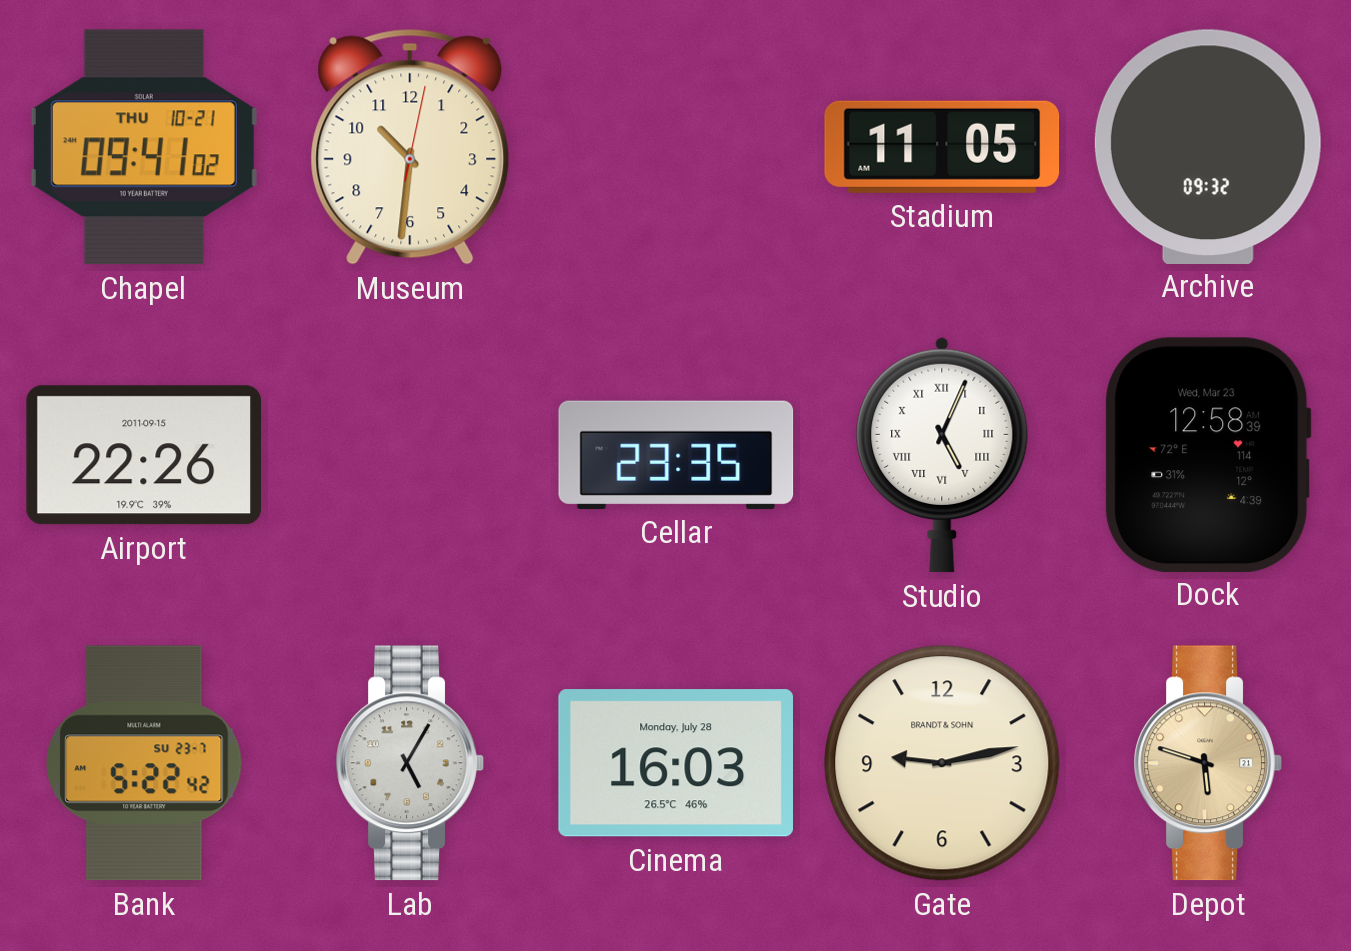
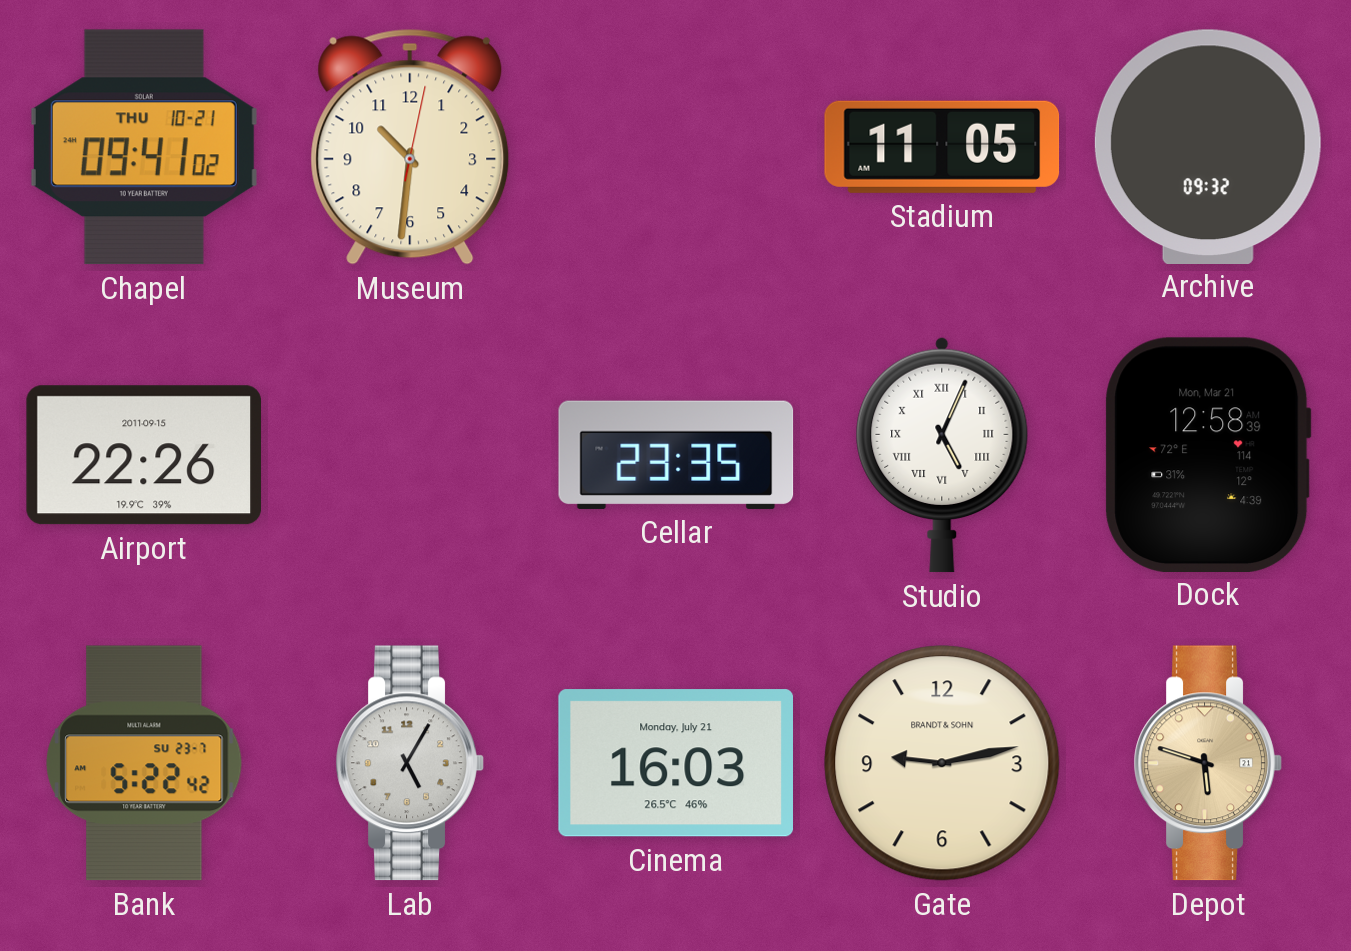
Dock date: Wed, Mar 23 -> Mon, Mar 21
Cinema date: Monday, July 28 -> Monday, July 21
